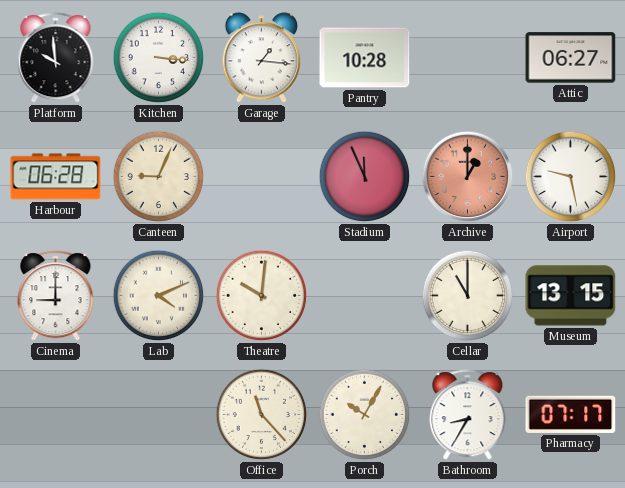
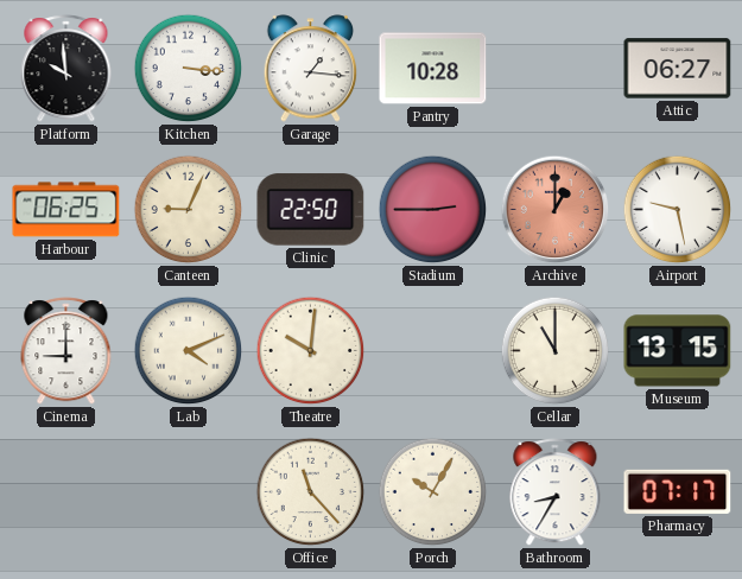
Harbour: 06:28 -> 06:25
Clinic: none -> 22:50
Stadium: 11:56 -> 2:45
